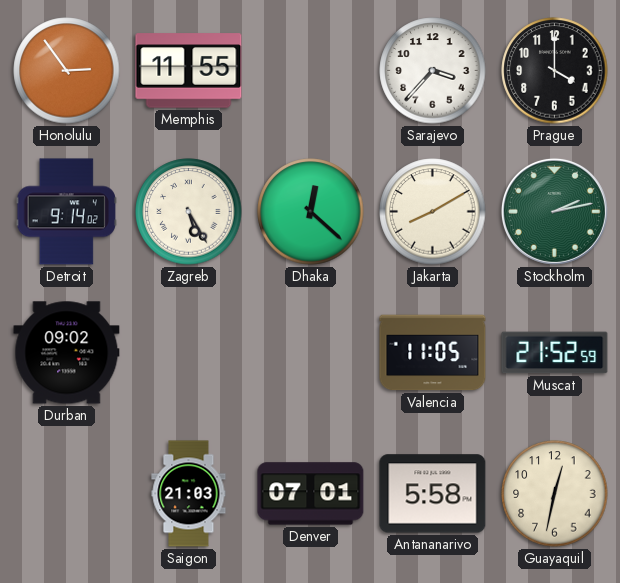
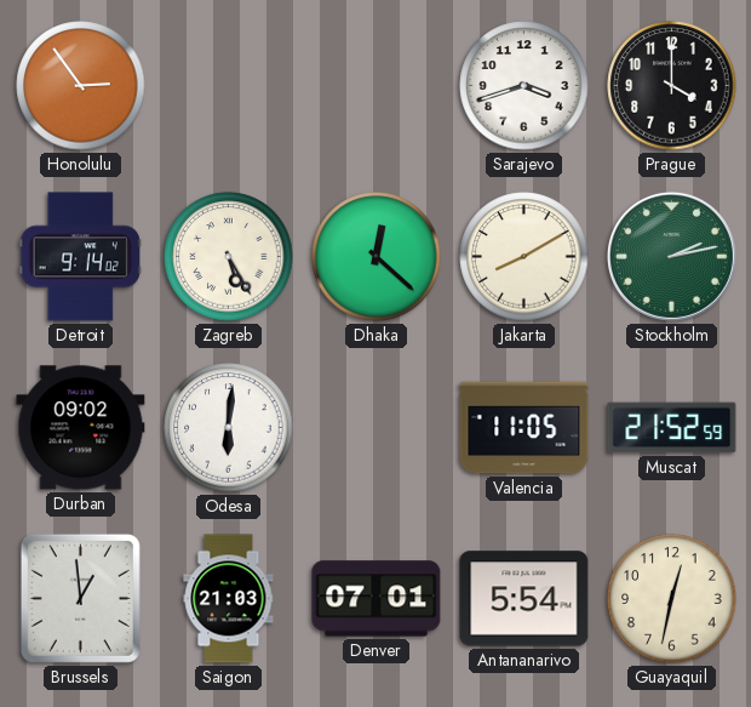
Memphis: 11:55 -> none
Sarajevo: 3:37 -> 3:42
Odesa: none -> 6:01
Brussels: none -> 12:59
Antananarivo: 5:58 -> 5:54
